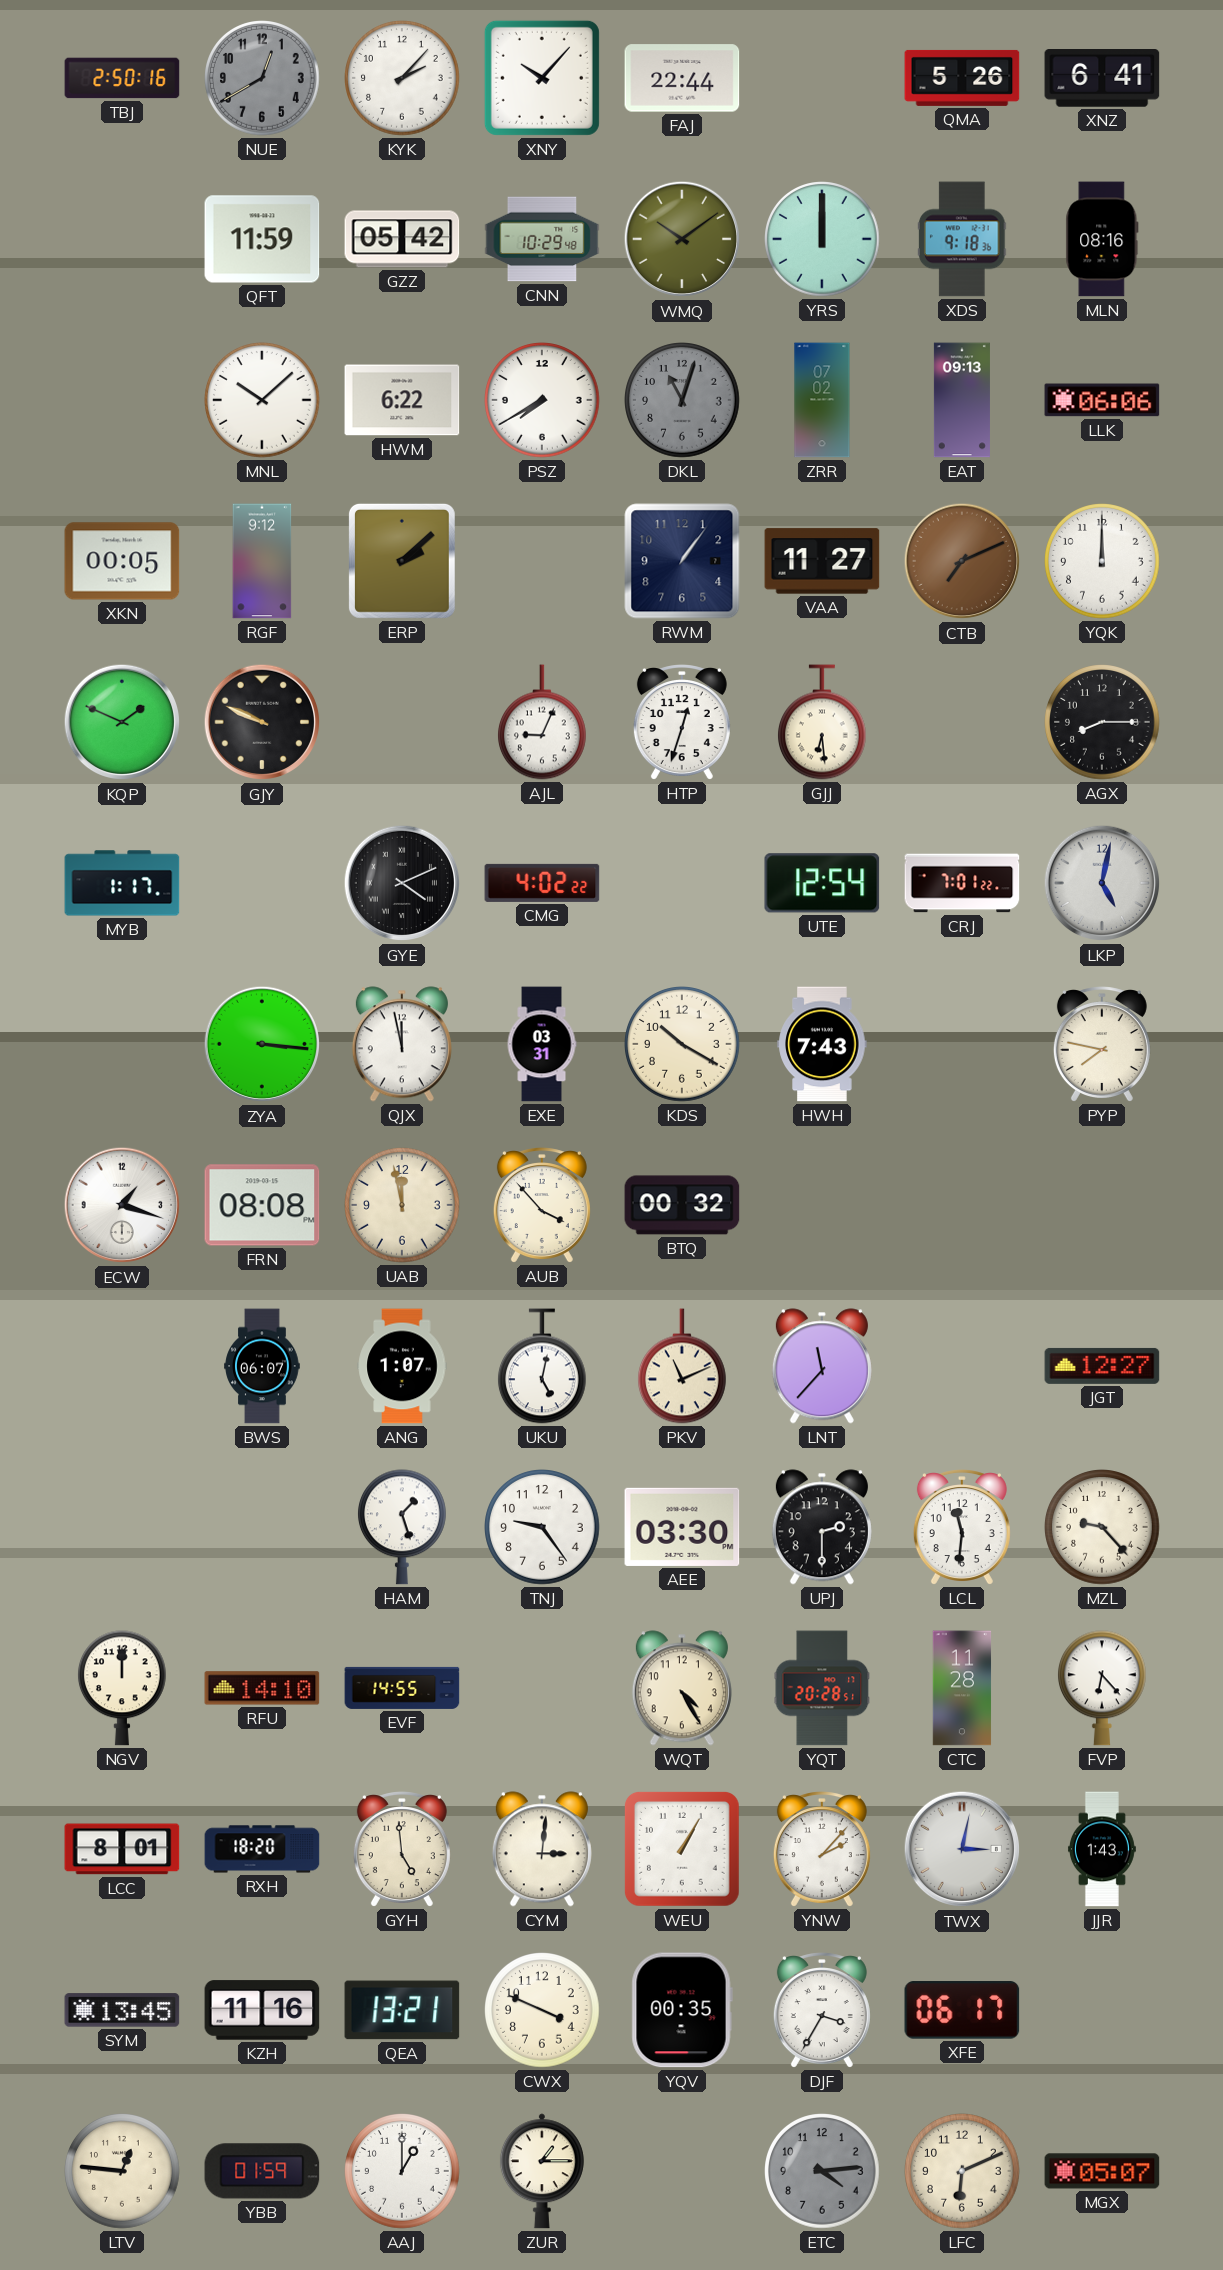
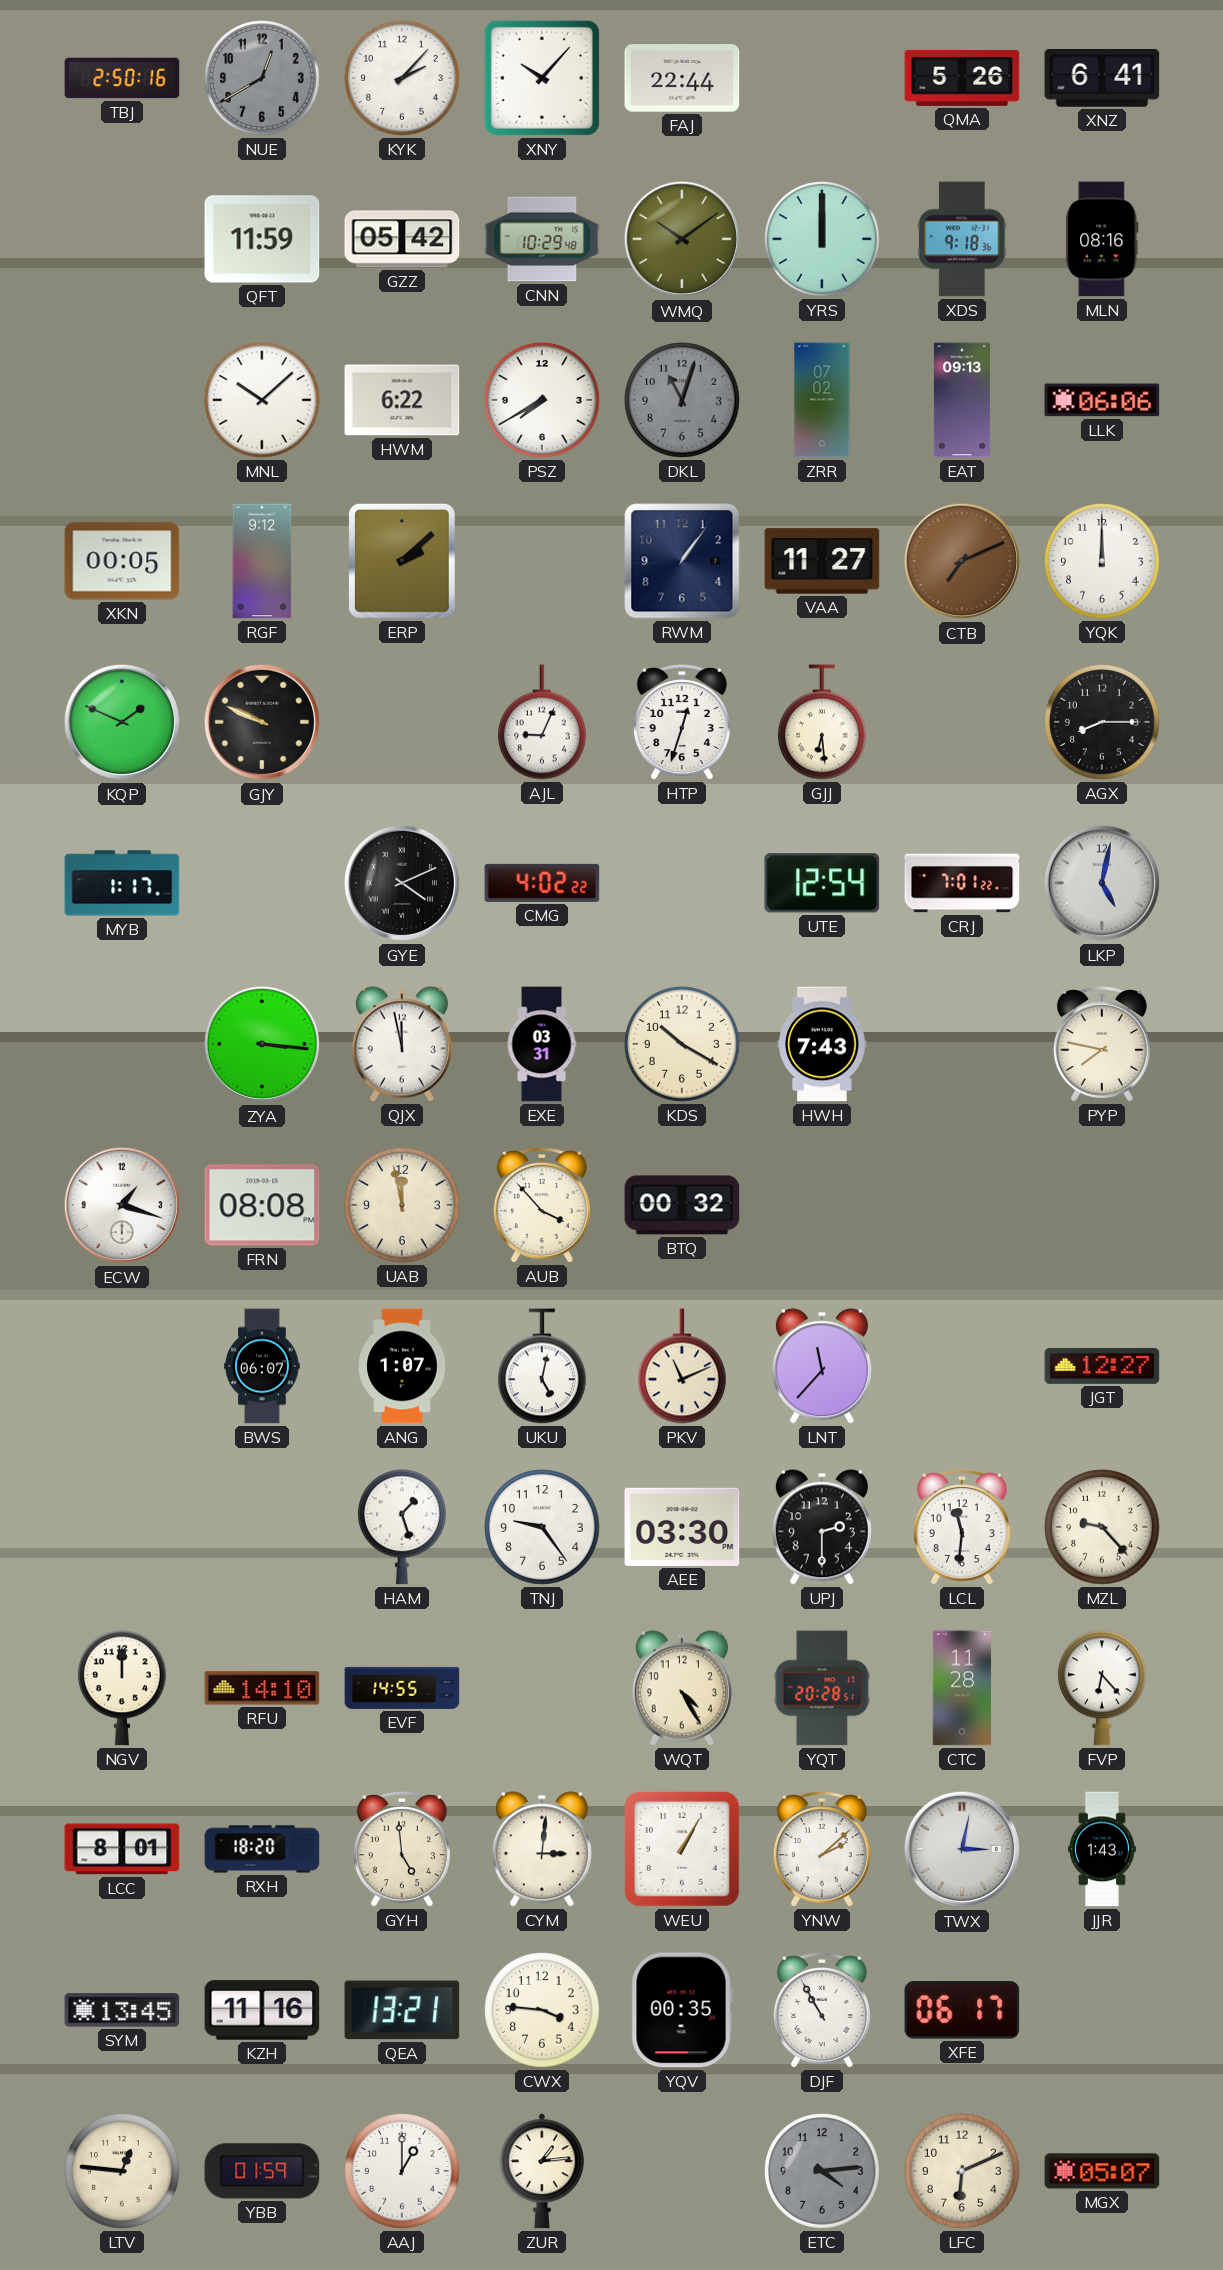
YNW: 2:07 -> 2:08
CWX: 3:49 -> 3:46
DJF: 3:35 -> 10:55
ZUR: 1:15 -> 1:14
